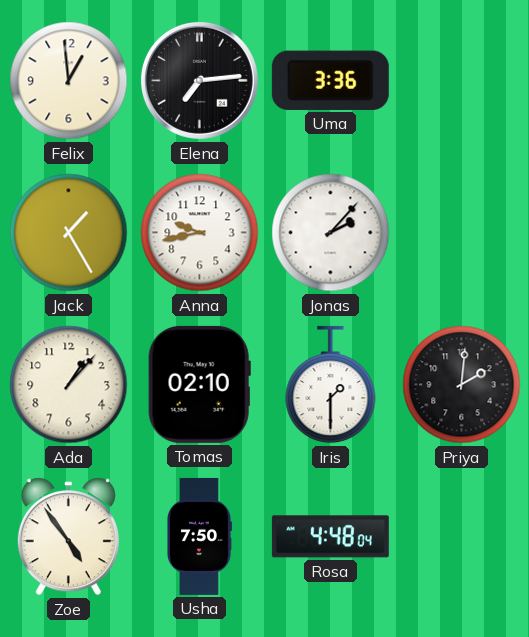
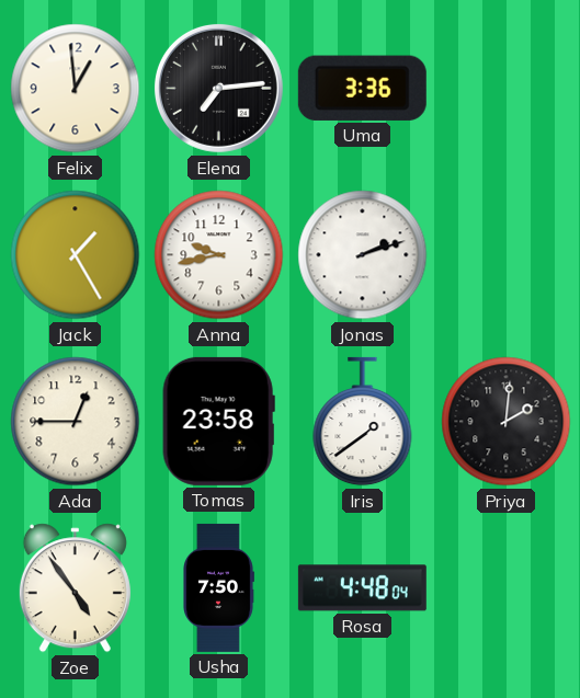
Jonas: 2:07 -> 2:12
Ada: 1:07 -> 12:45
Tomas: 02:10 -> 23:58
Iris: 1:30 -> 1:39
